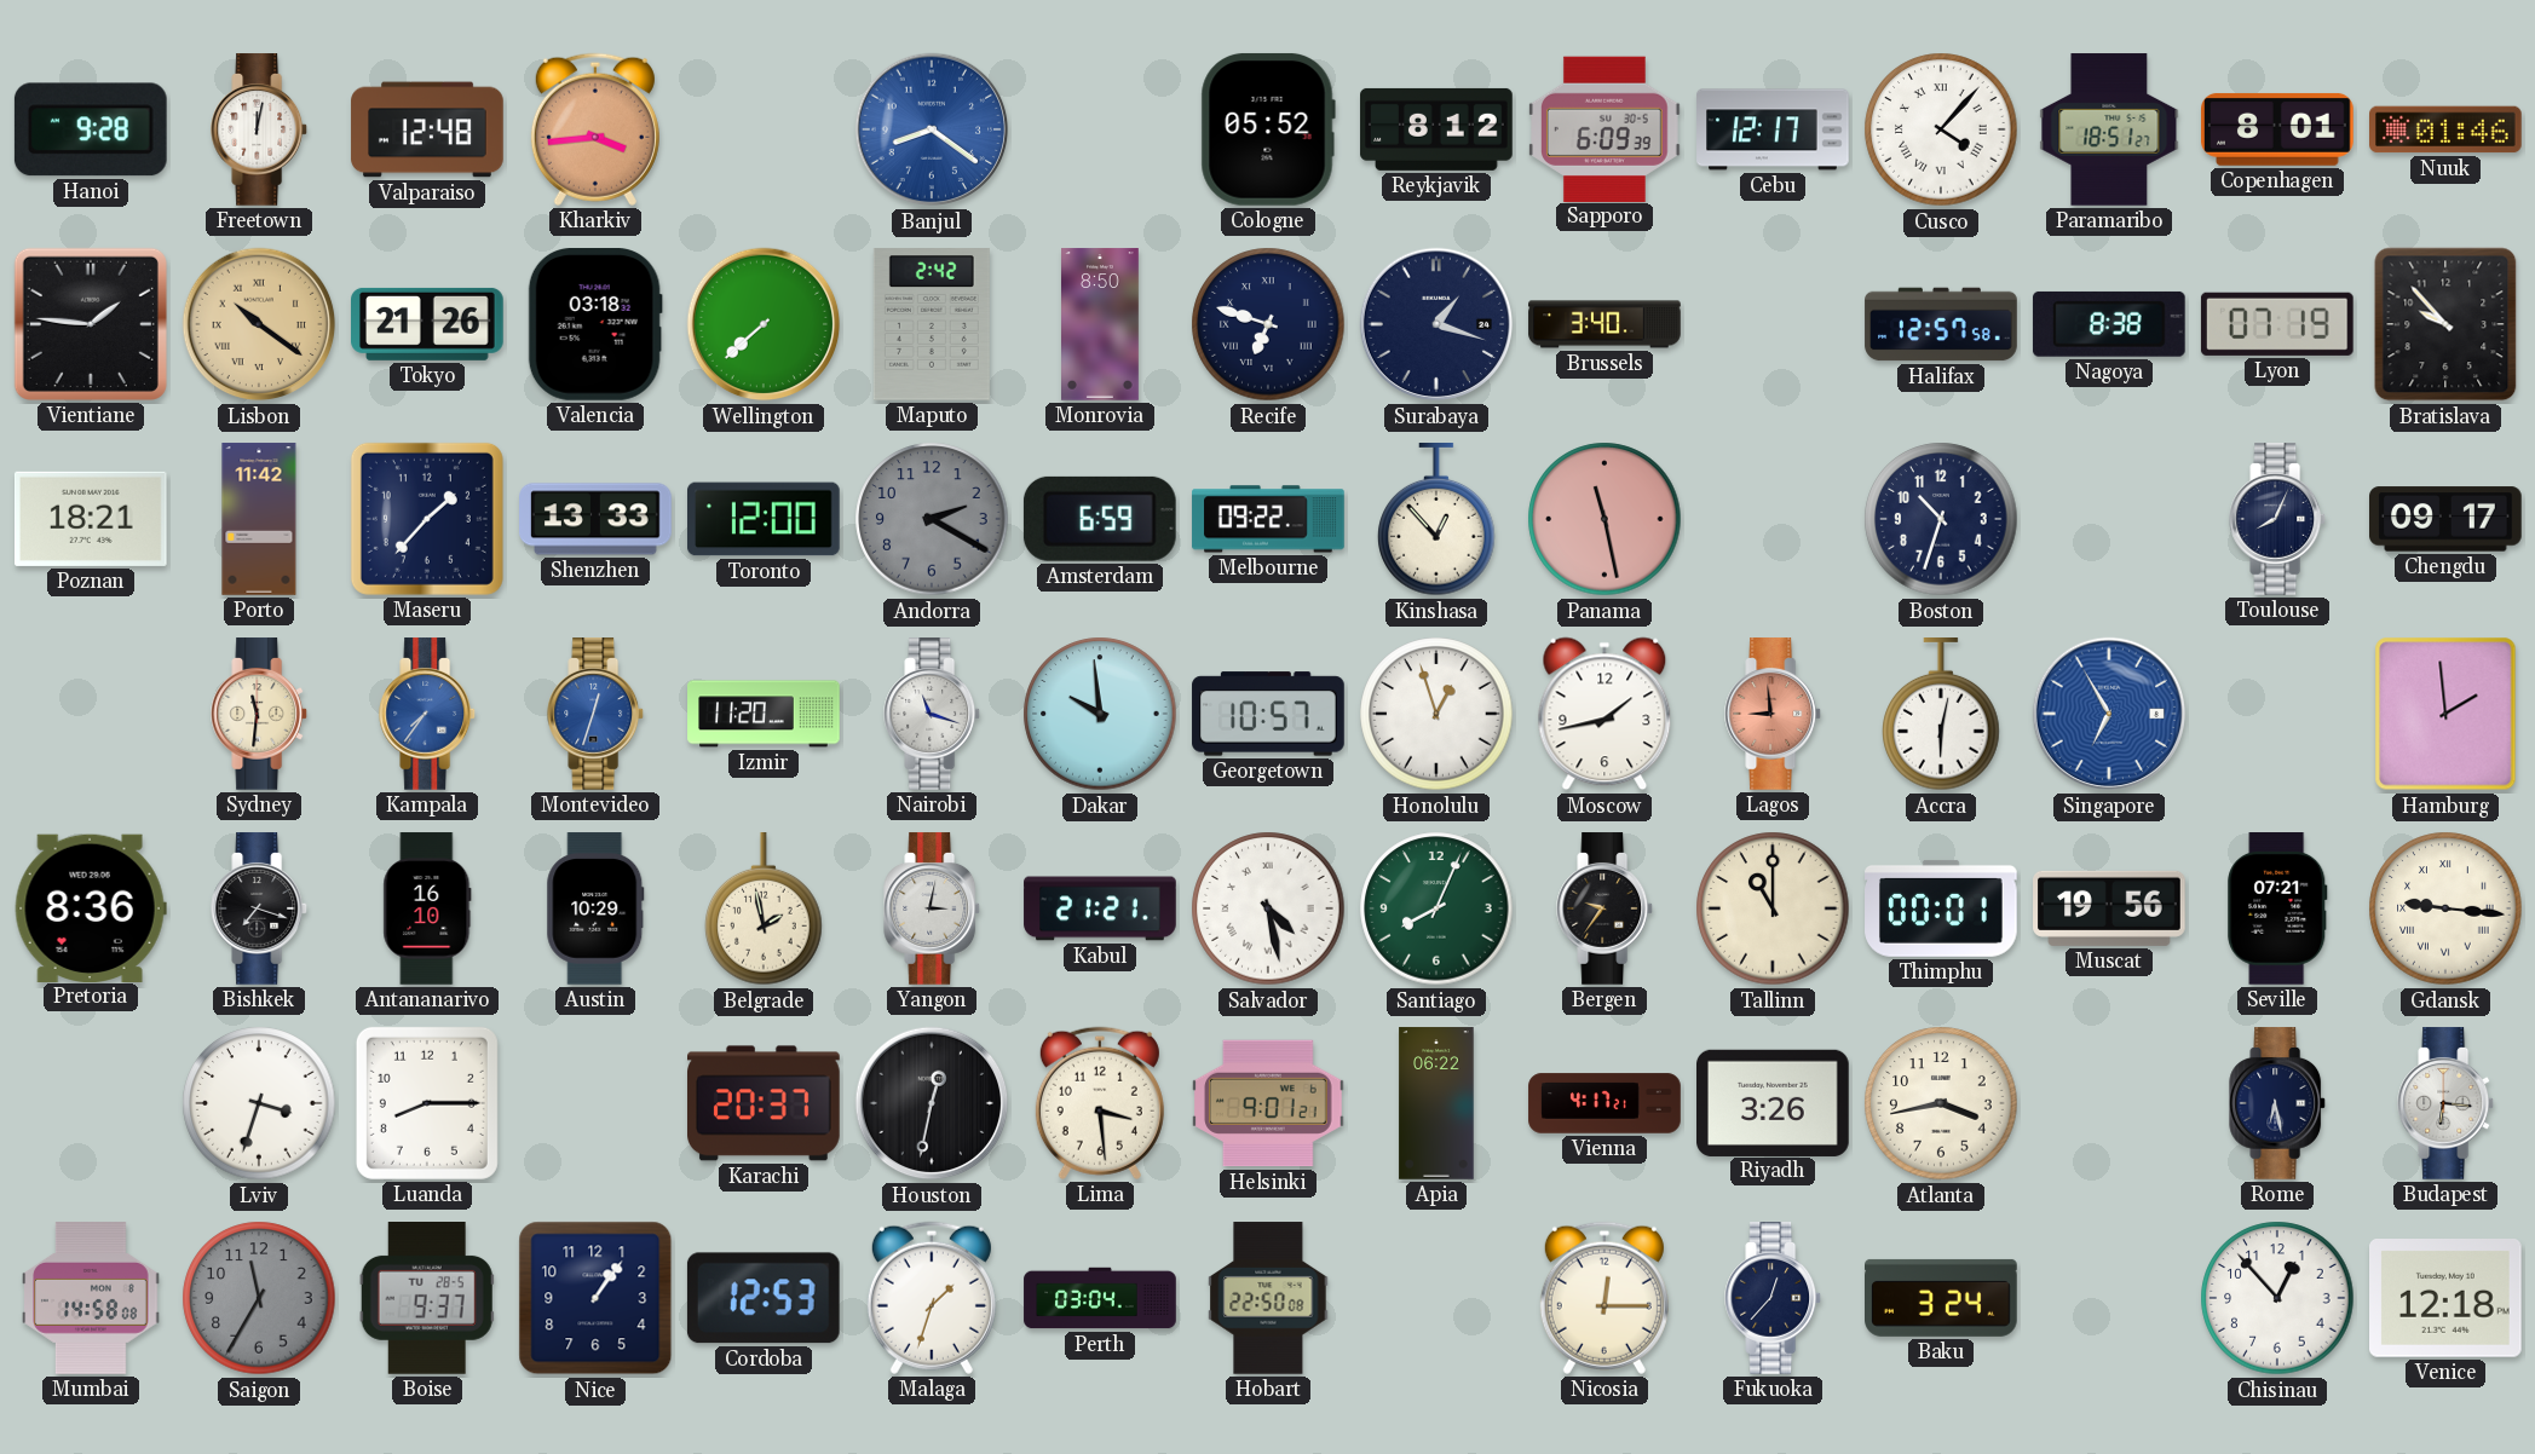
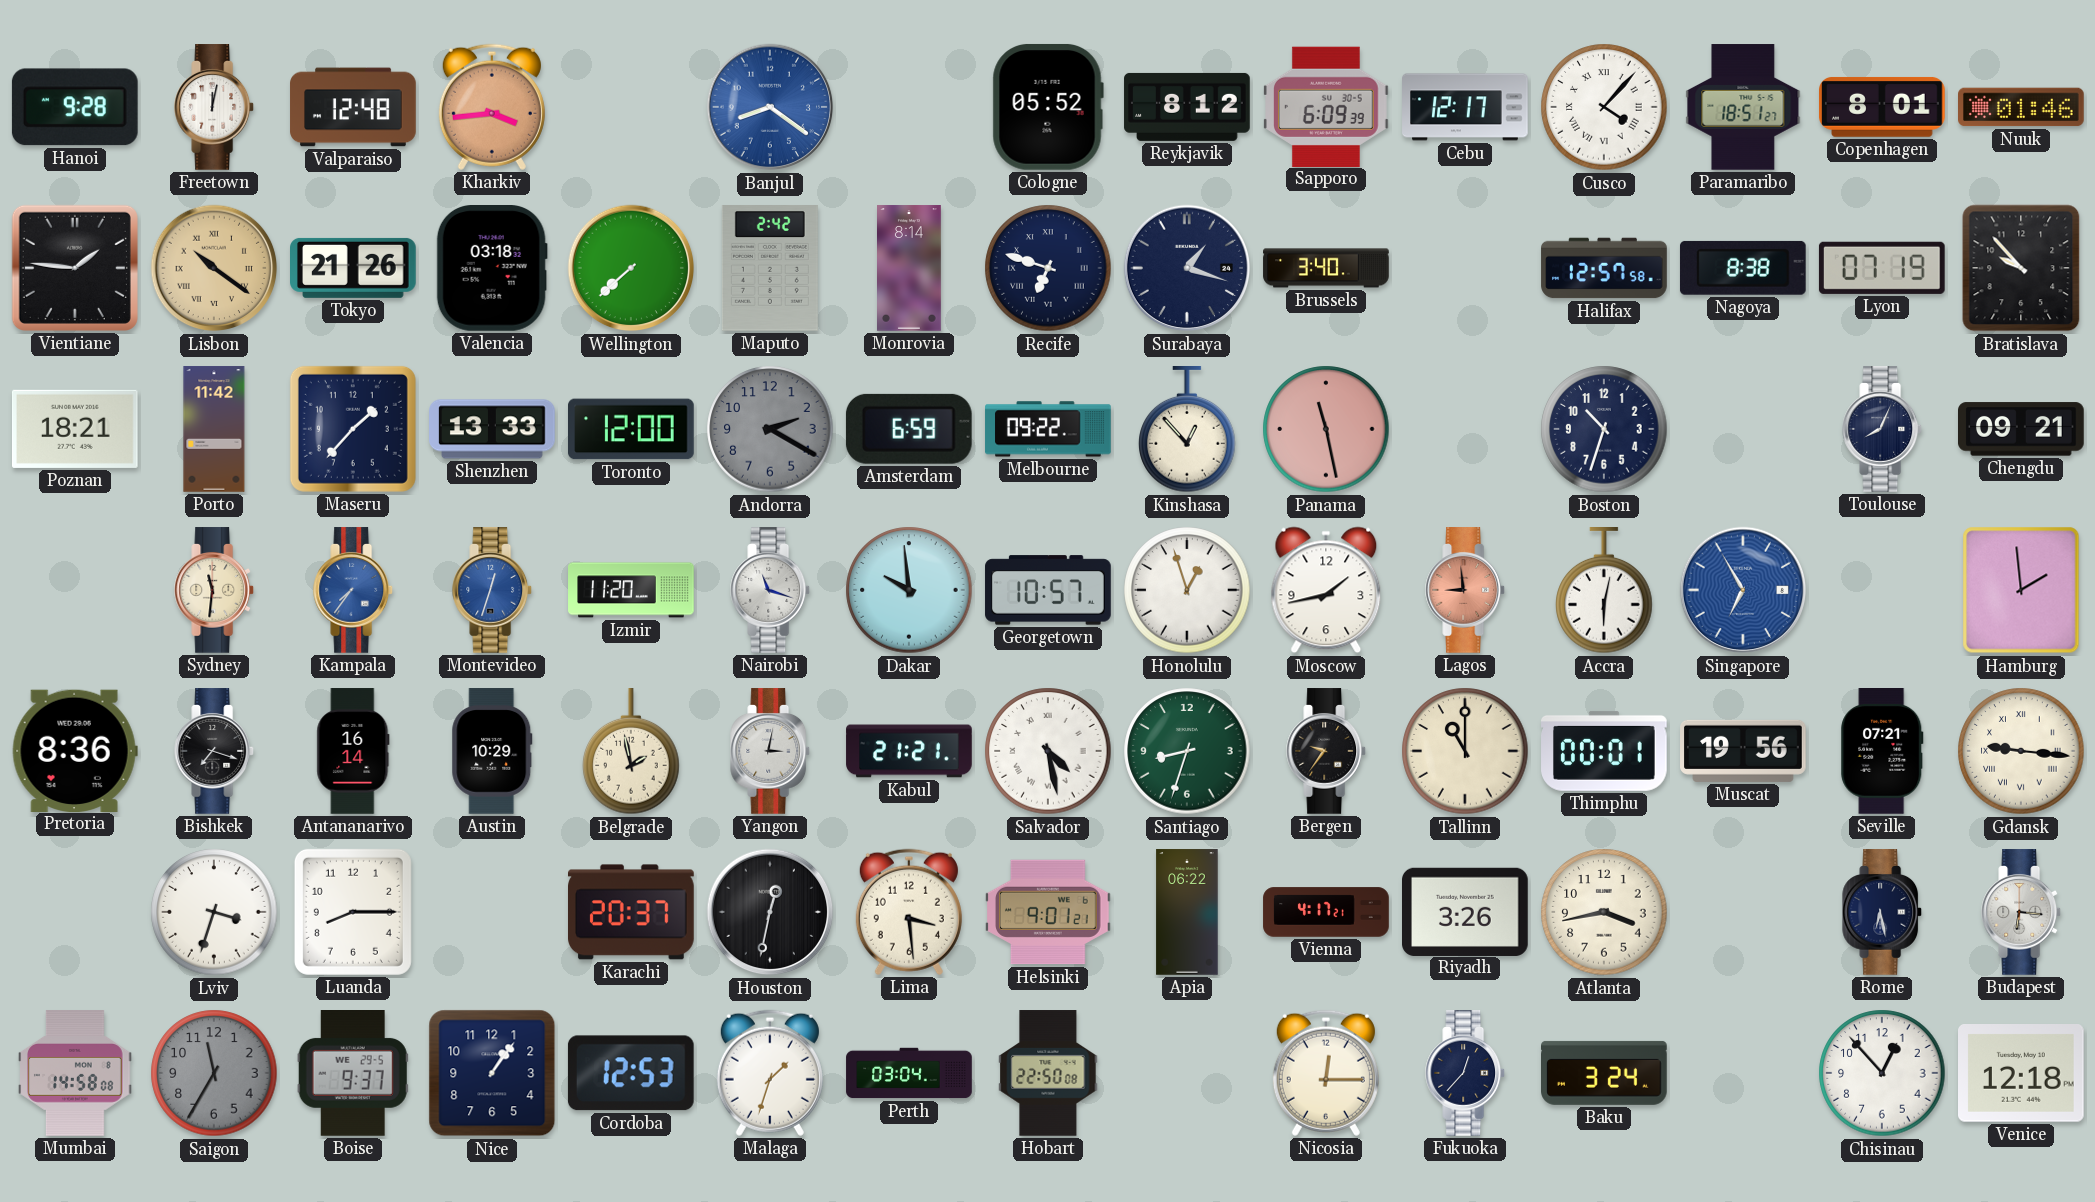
Monrovia: 8:50 -> 8:14
Chengdu: 09:17 -> 09:21
Antananarivo: 16:10 -> 16:14
Santiago: 8:04 -> 8:33
Boise date: TU 28-5 -> WE 29-5
